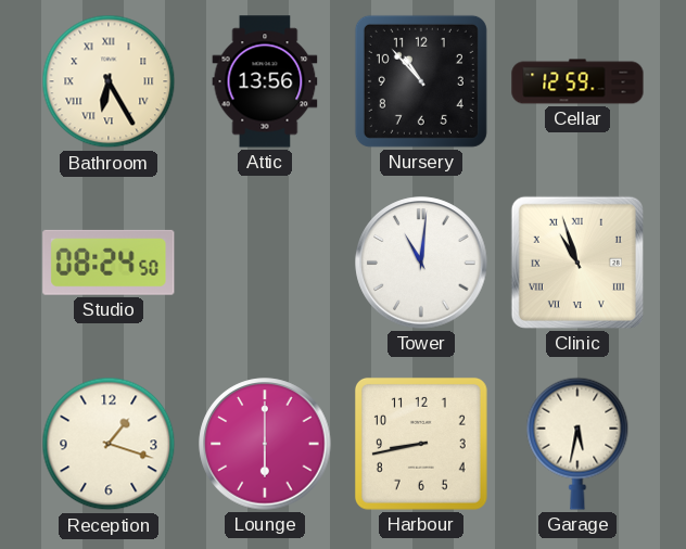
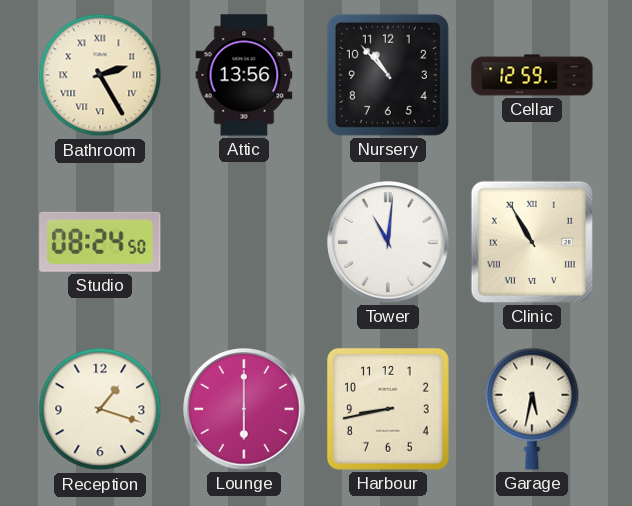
Bathroom: 6:25 -> 2:25
Clinic: 10:57 -> 10:55
